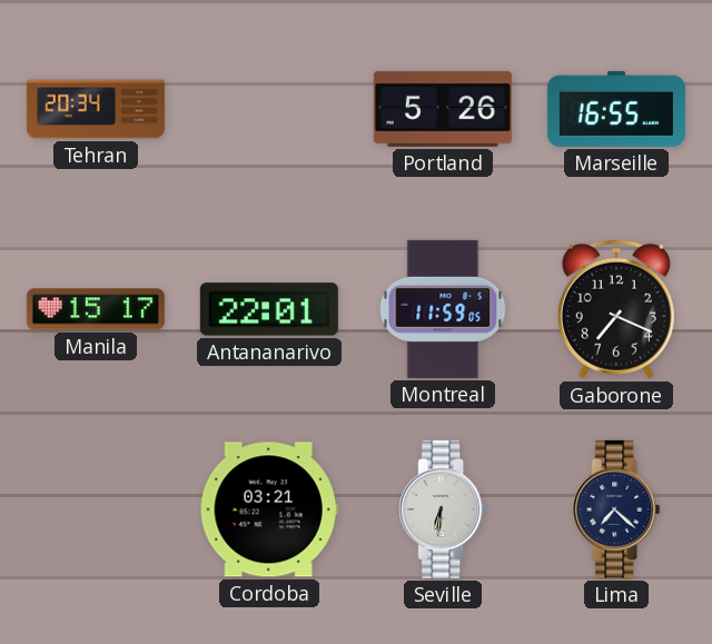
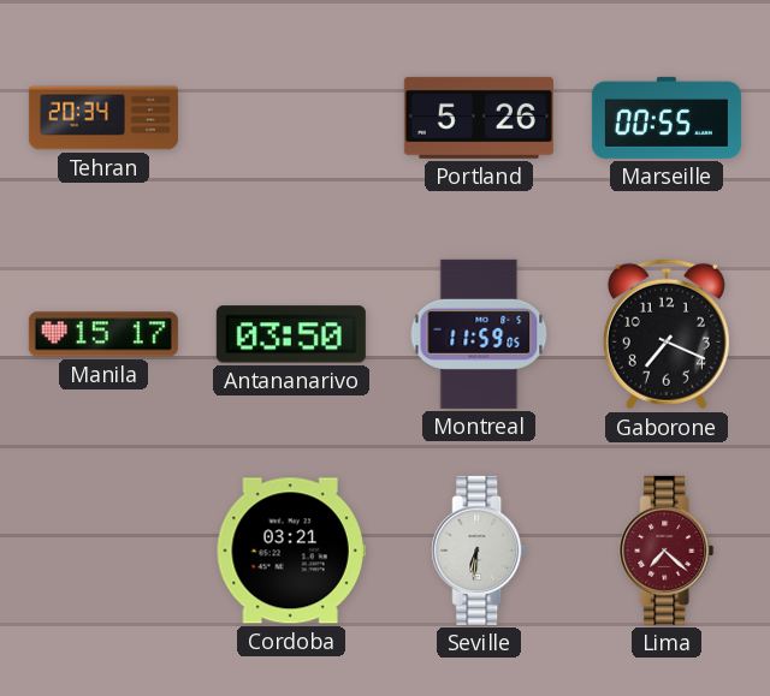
Marseille: 16:55 -> 00:55
Antananarivo: 22:01 -> 03:50
Lima dial: navy -> burgundy
